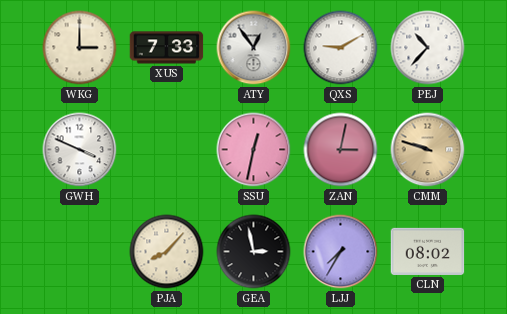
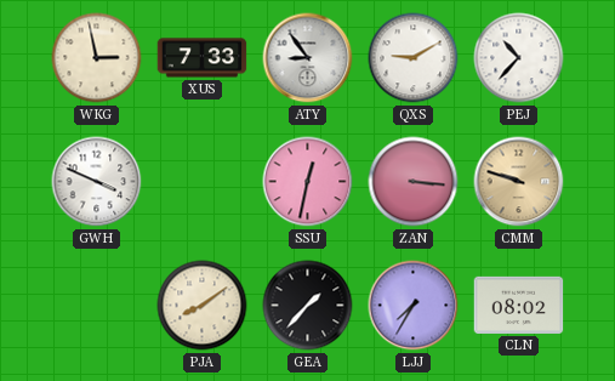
WKG: 3:00 -> 2:58
ATY: 12:54 -> 8:54
ZAN: 3:02 -> 3:16
PJA: 8:07 -> 8:09
GEA: 2:58 -> 1:37
